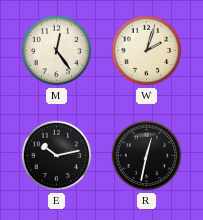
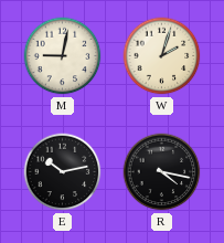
M: 12:24 -> 9:02
R: 12:32 -> 4:17
